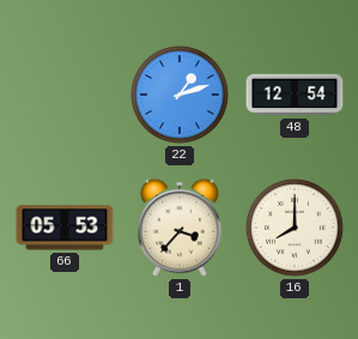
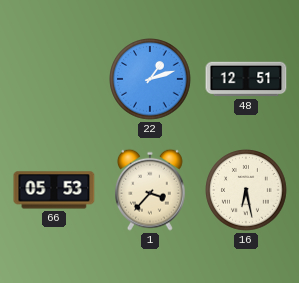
48: 12:54 -> 12:51
16: 8:00 -> 6:28
